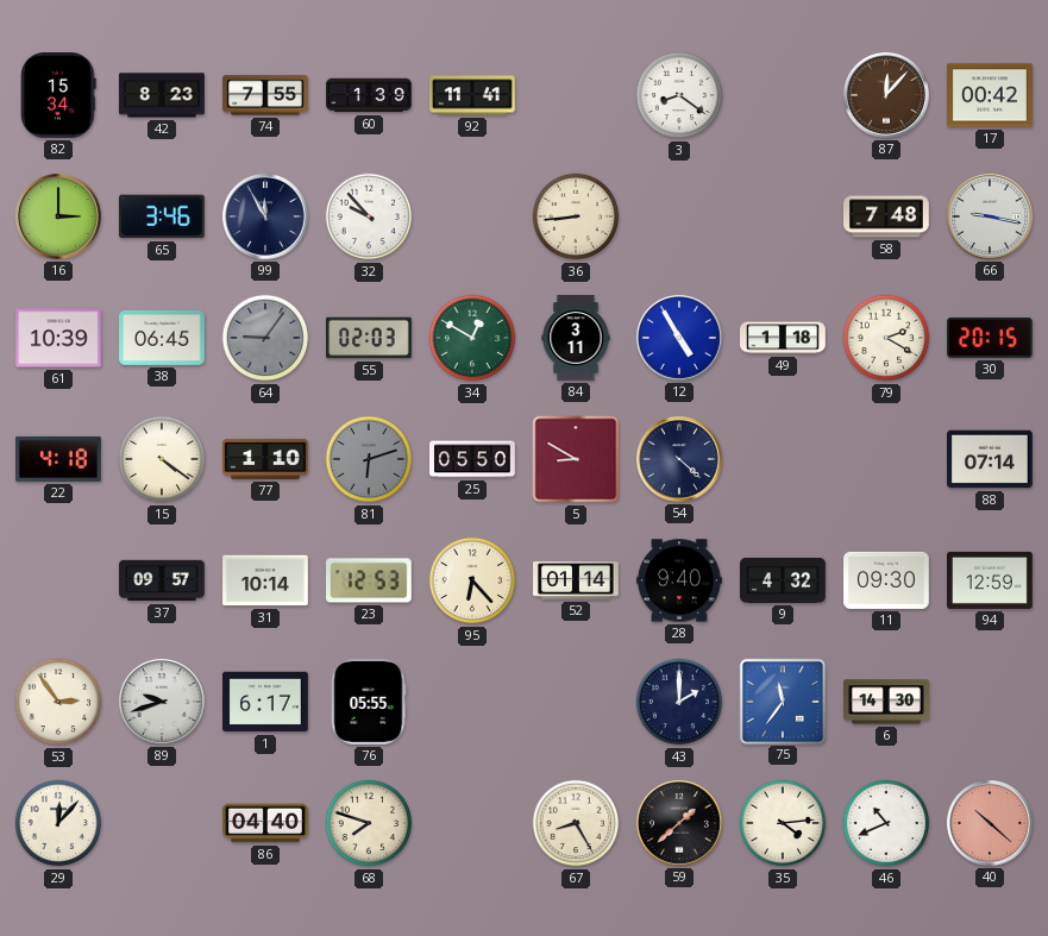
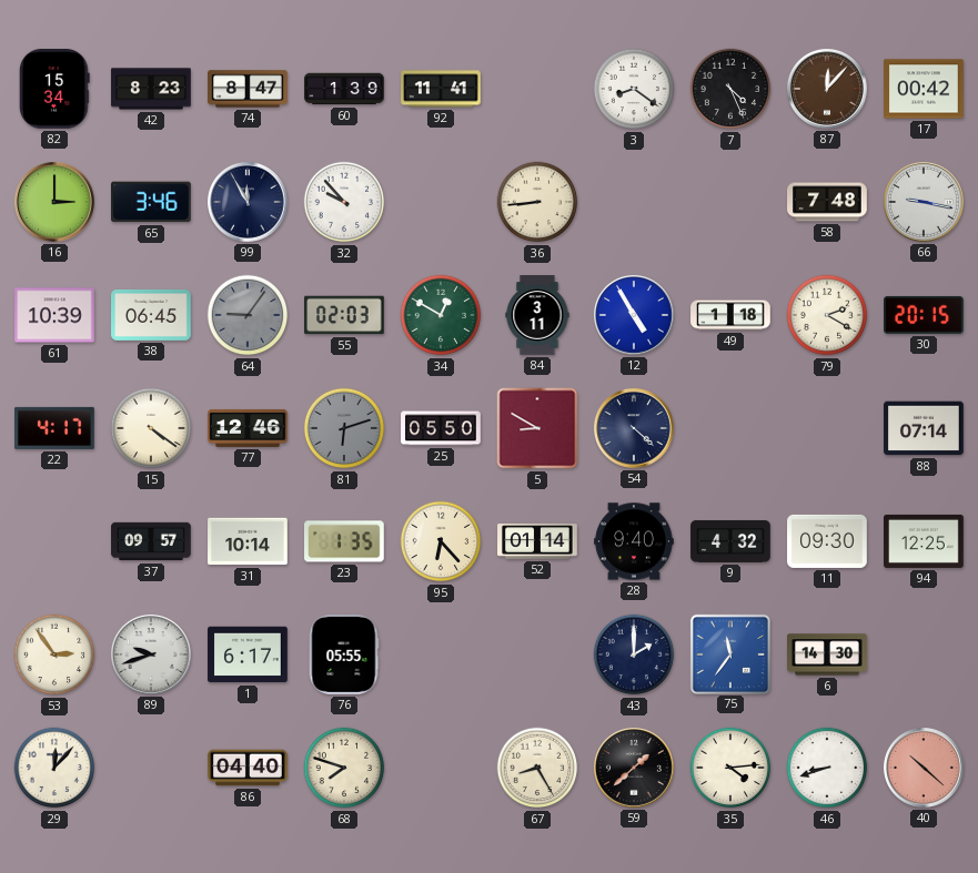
74: 7:55 -> 8:47
7: none -> 4:26
22: 4:18 -> 4:17
77: 1:10 -> 12:46
23: 12:53 -> 1:35
94: 12:59 -> 12:25
46: 10:41 -> 8:42
